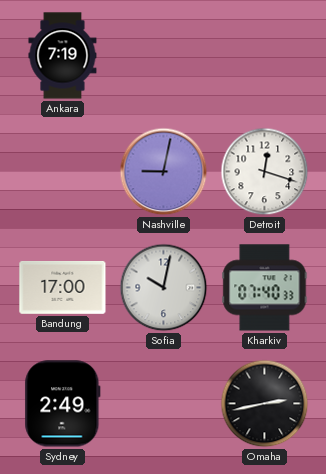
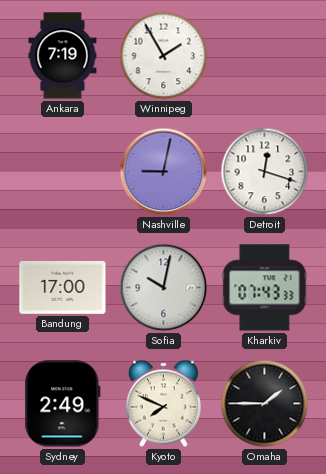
Winnipeg: none -> 1:55
Kharkiv: 07:40 -> 07:43
Kyoto: none -> 7:49
Omaha: 2:43 -> 1:45
